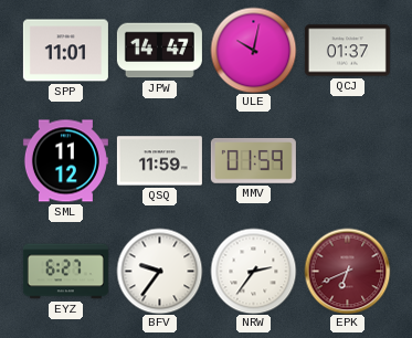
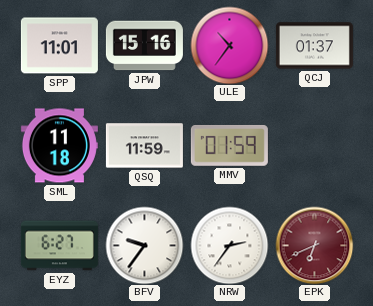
JPW: 14:47 -> 15:16
ULE: 10:02 -> 10:36
SML: 11:12 -> 11:18
